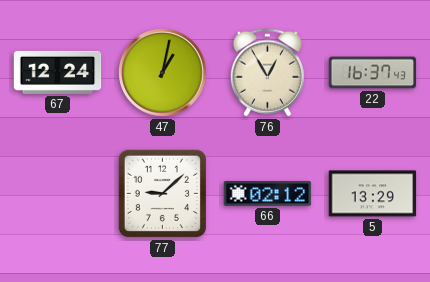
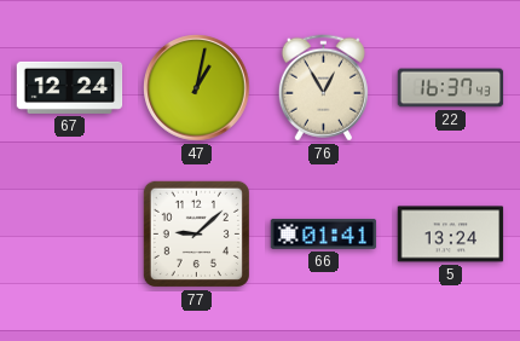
66: 02:12 -> 01:41
5: 13:29 -> 13:24
